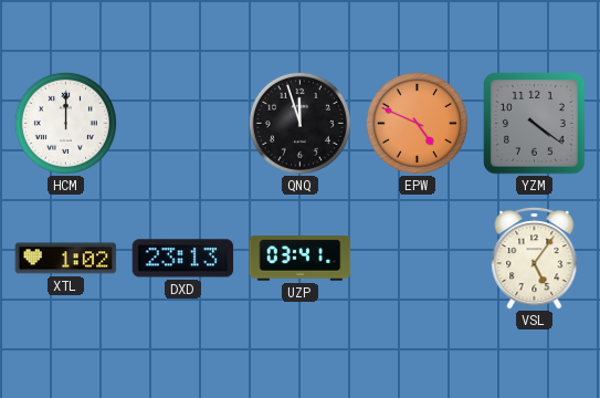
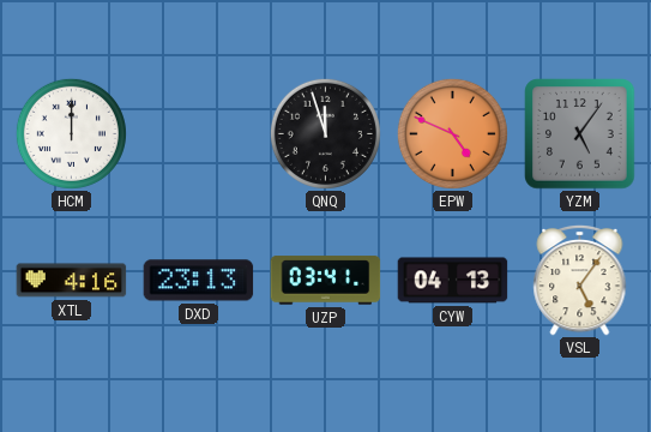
YZM: 4:21 -> 5:06
XTL: 1:02 -> 4:16
CYW: none -> 04:13
